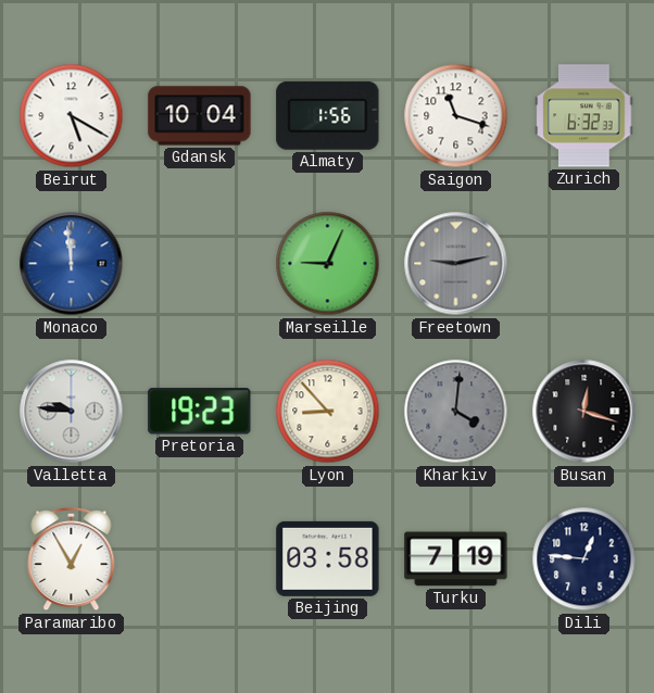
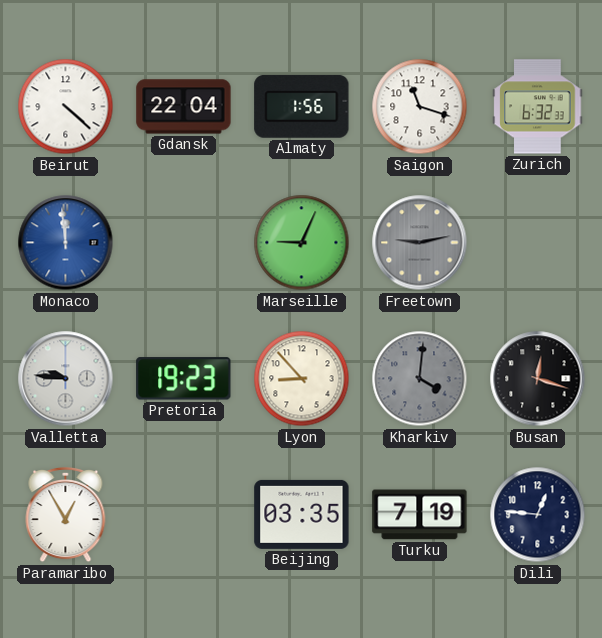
Beirut: 5:20 -> 4:22
Gdansk: 10:04 -> 22:04
Beijing: 03:58 -> 03:35
